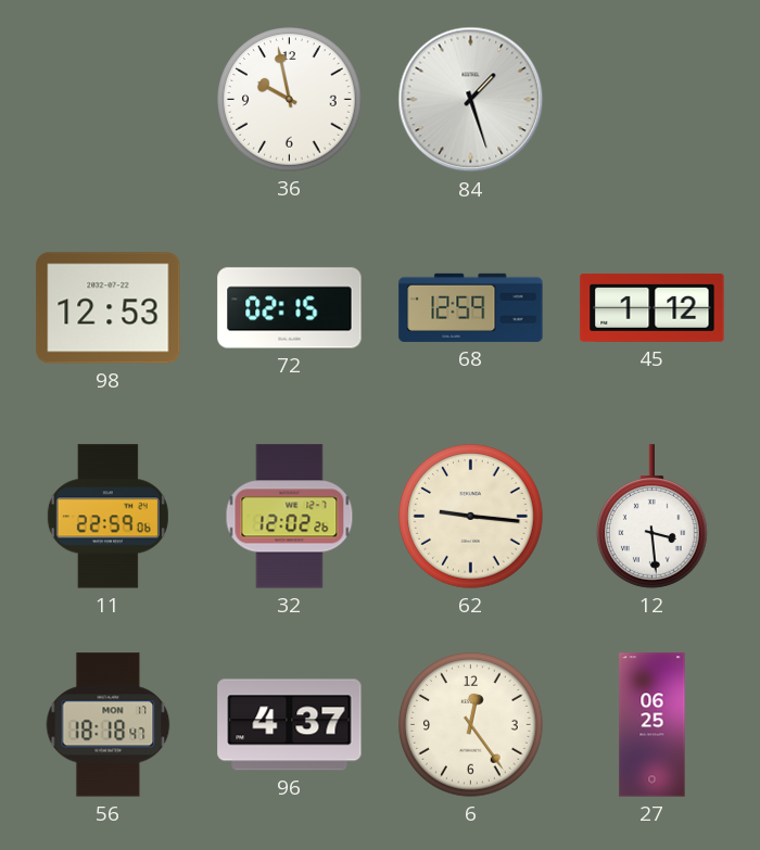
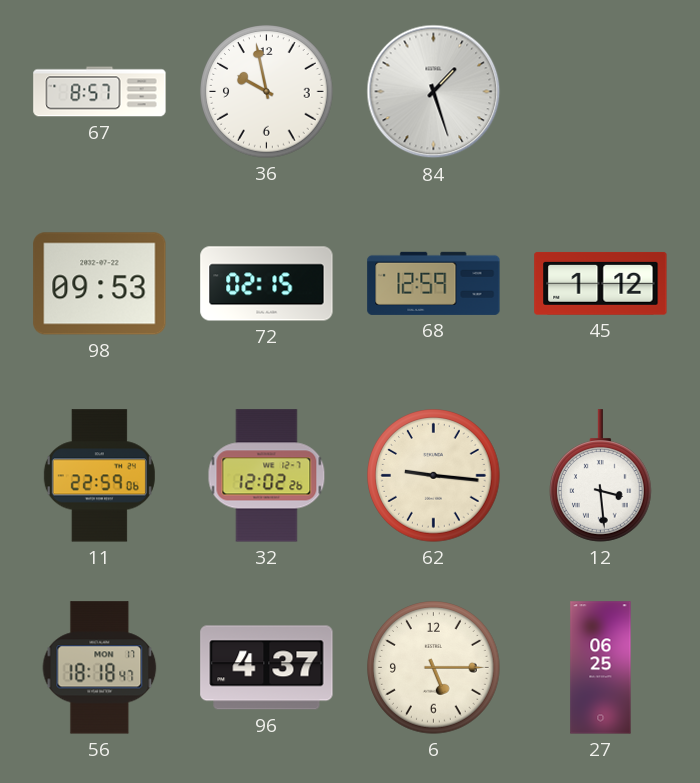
67: none -> 8:57
98: 12:53 -> 09:53
6: 12:24 -> 5:15
